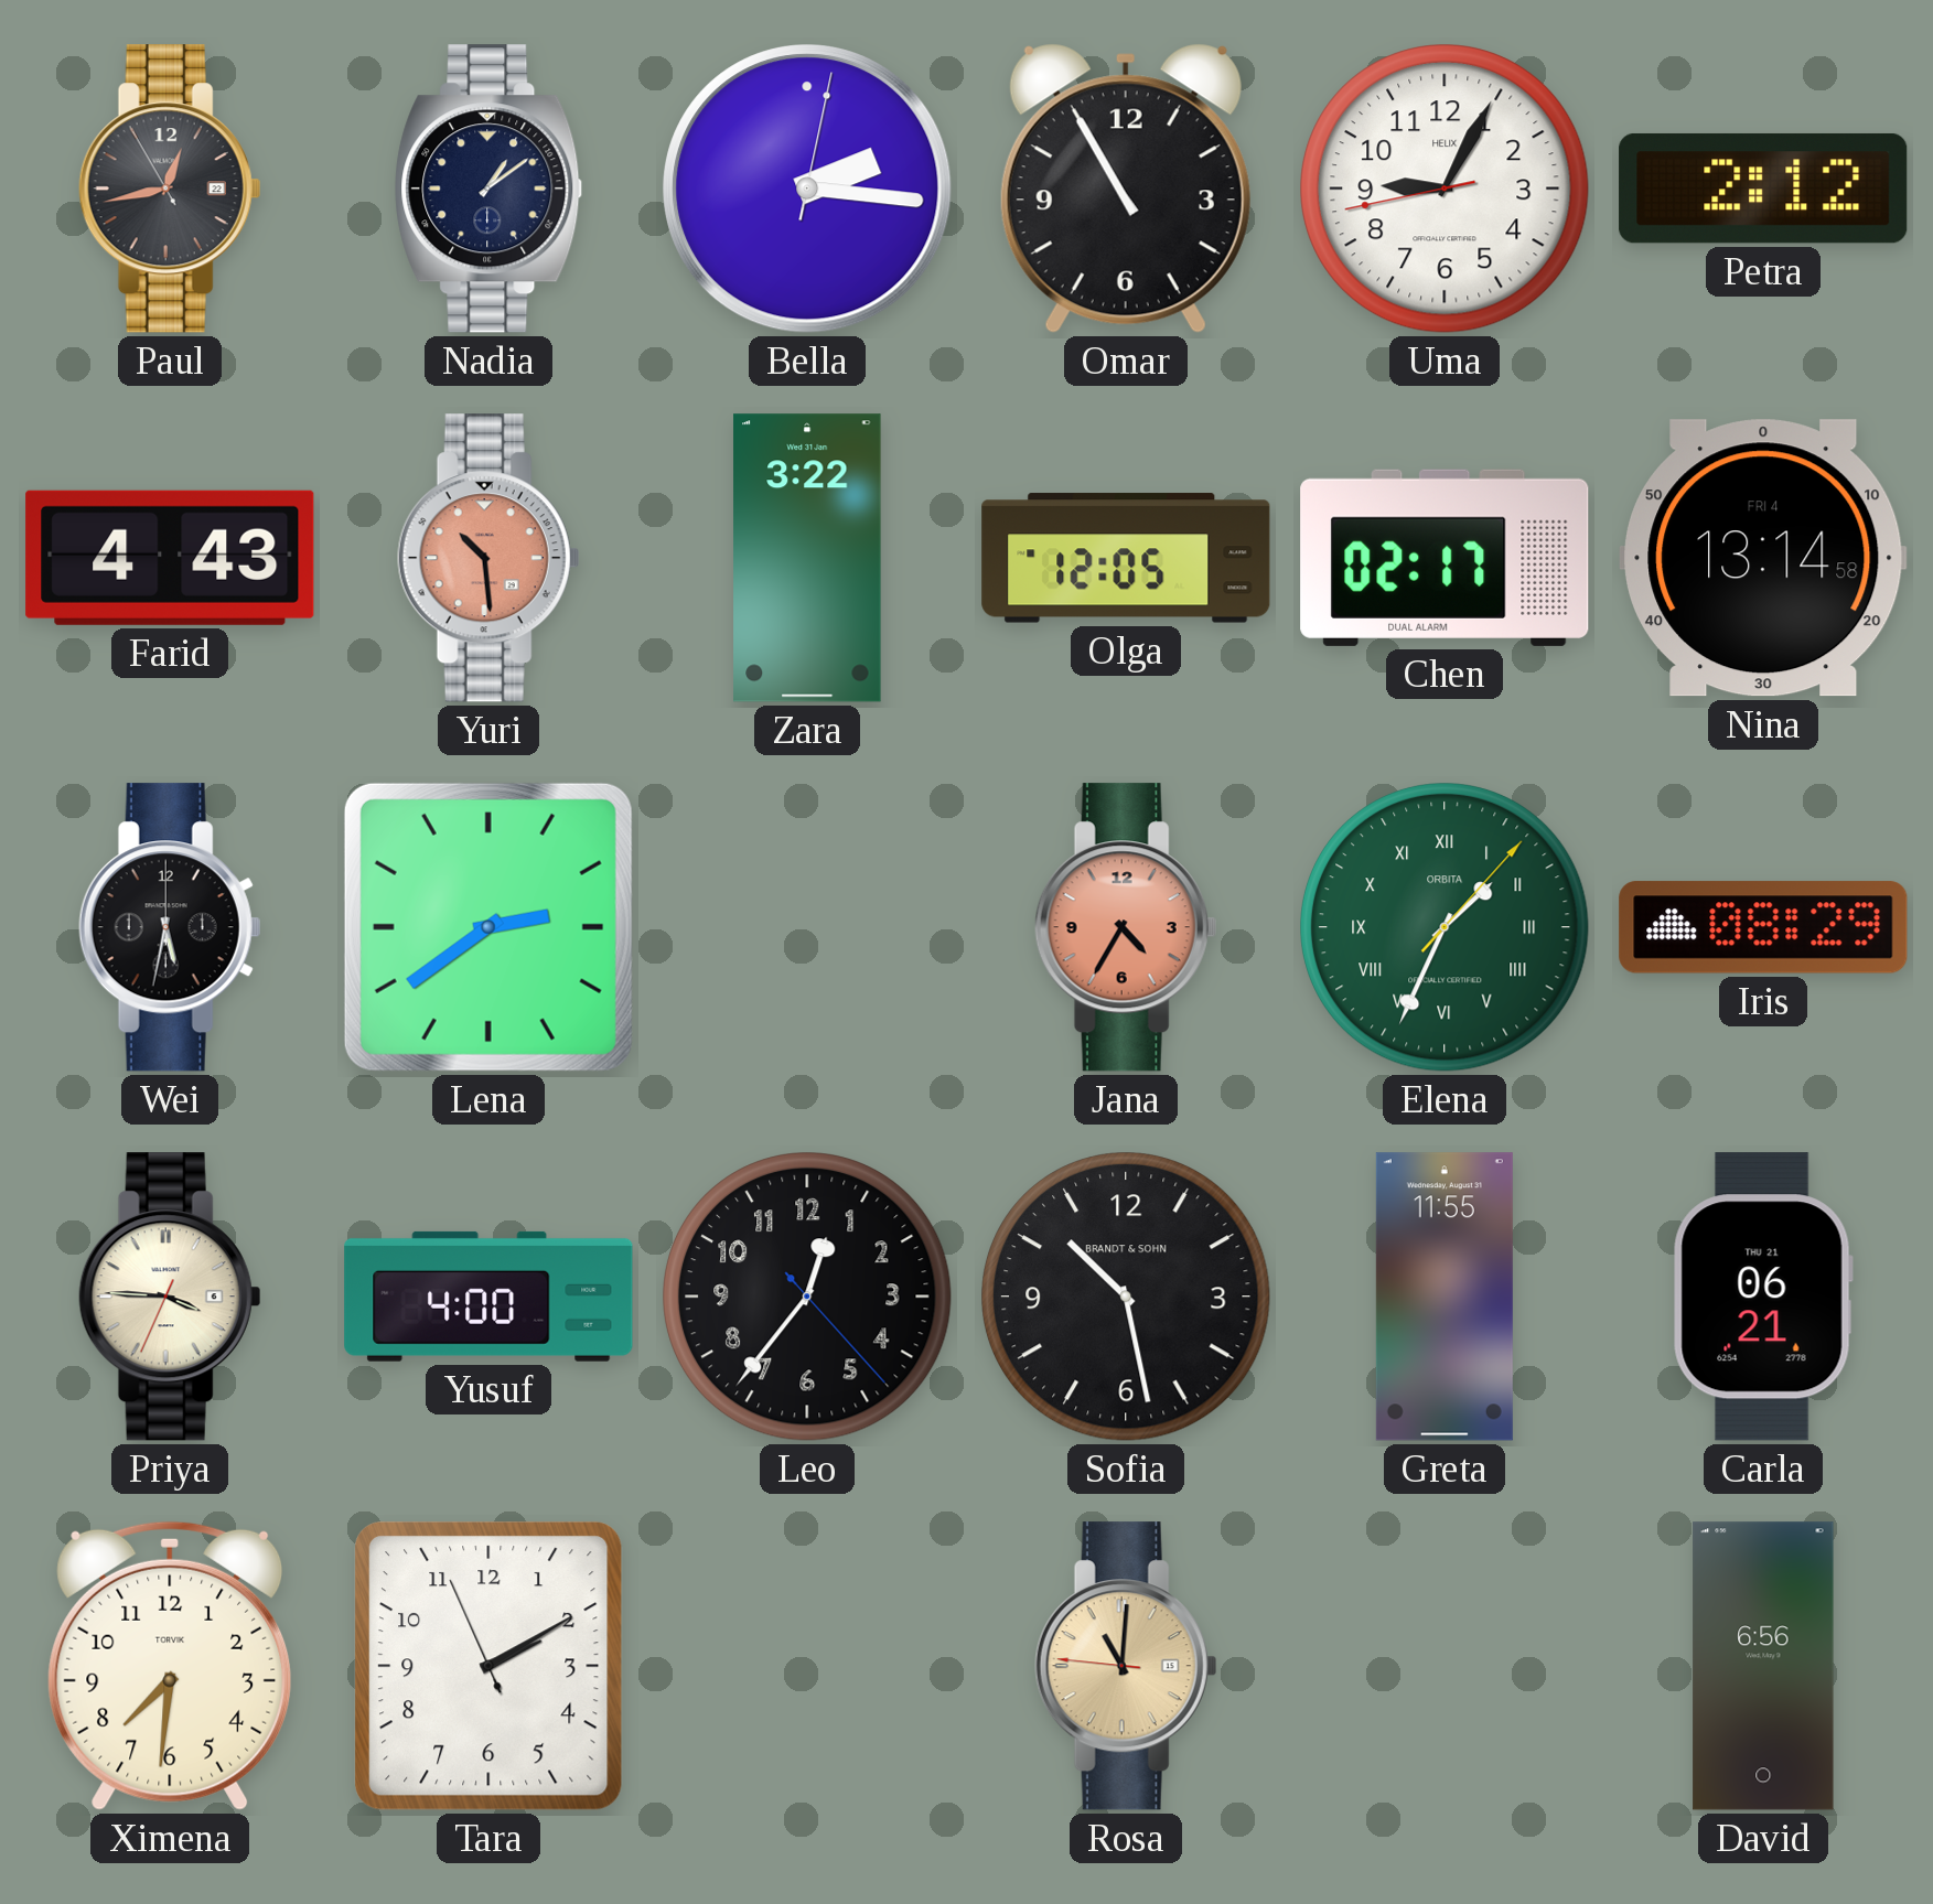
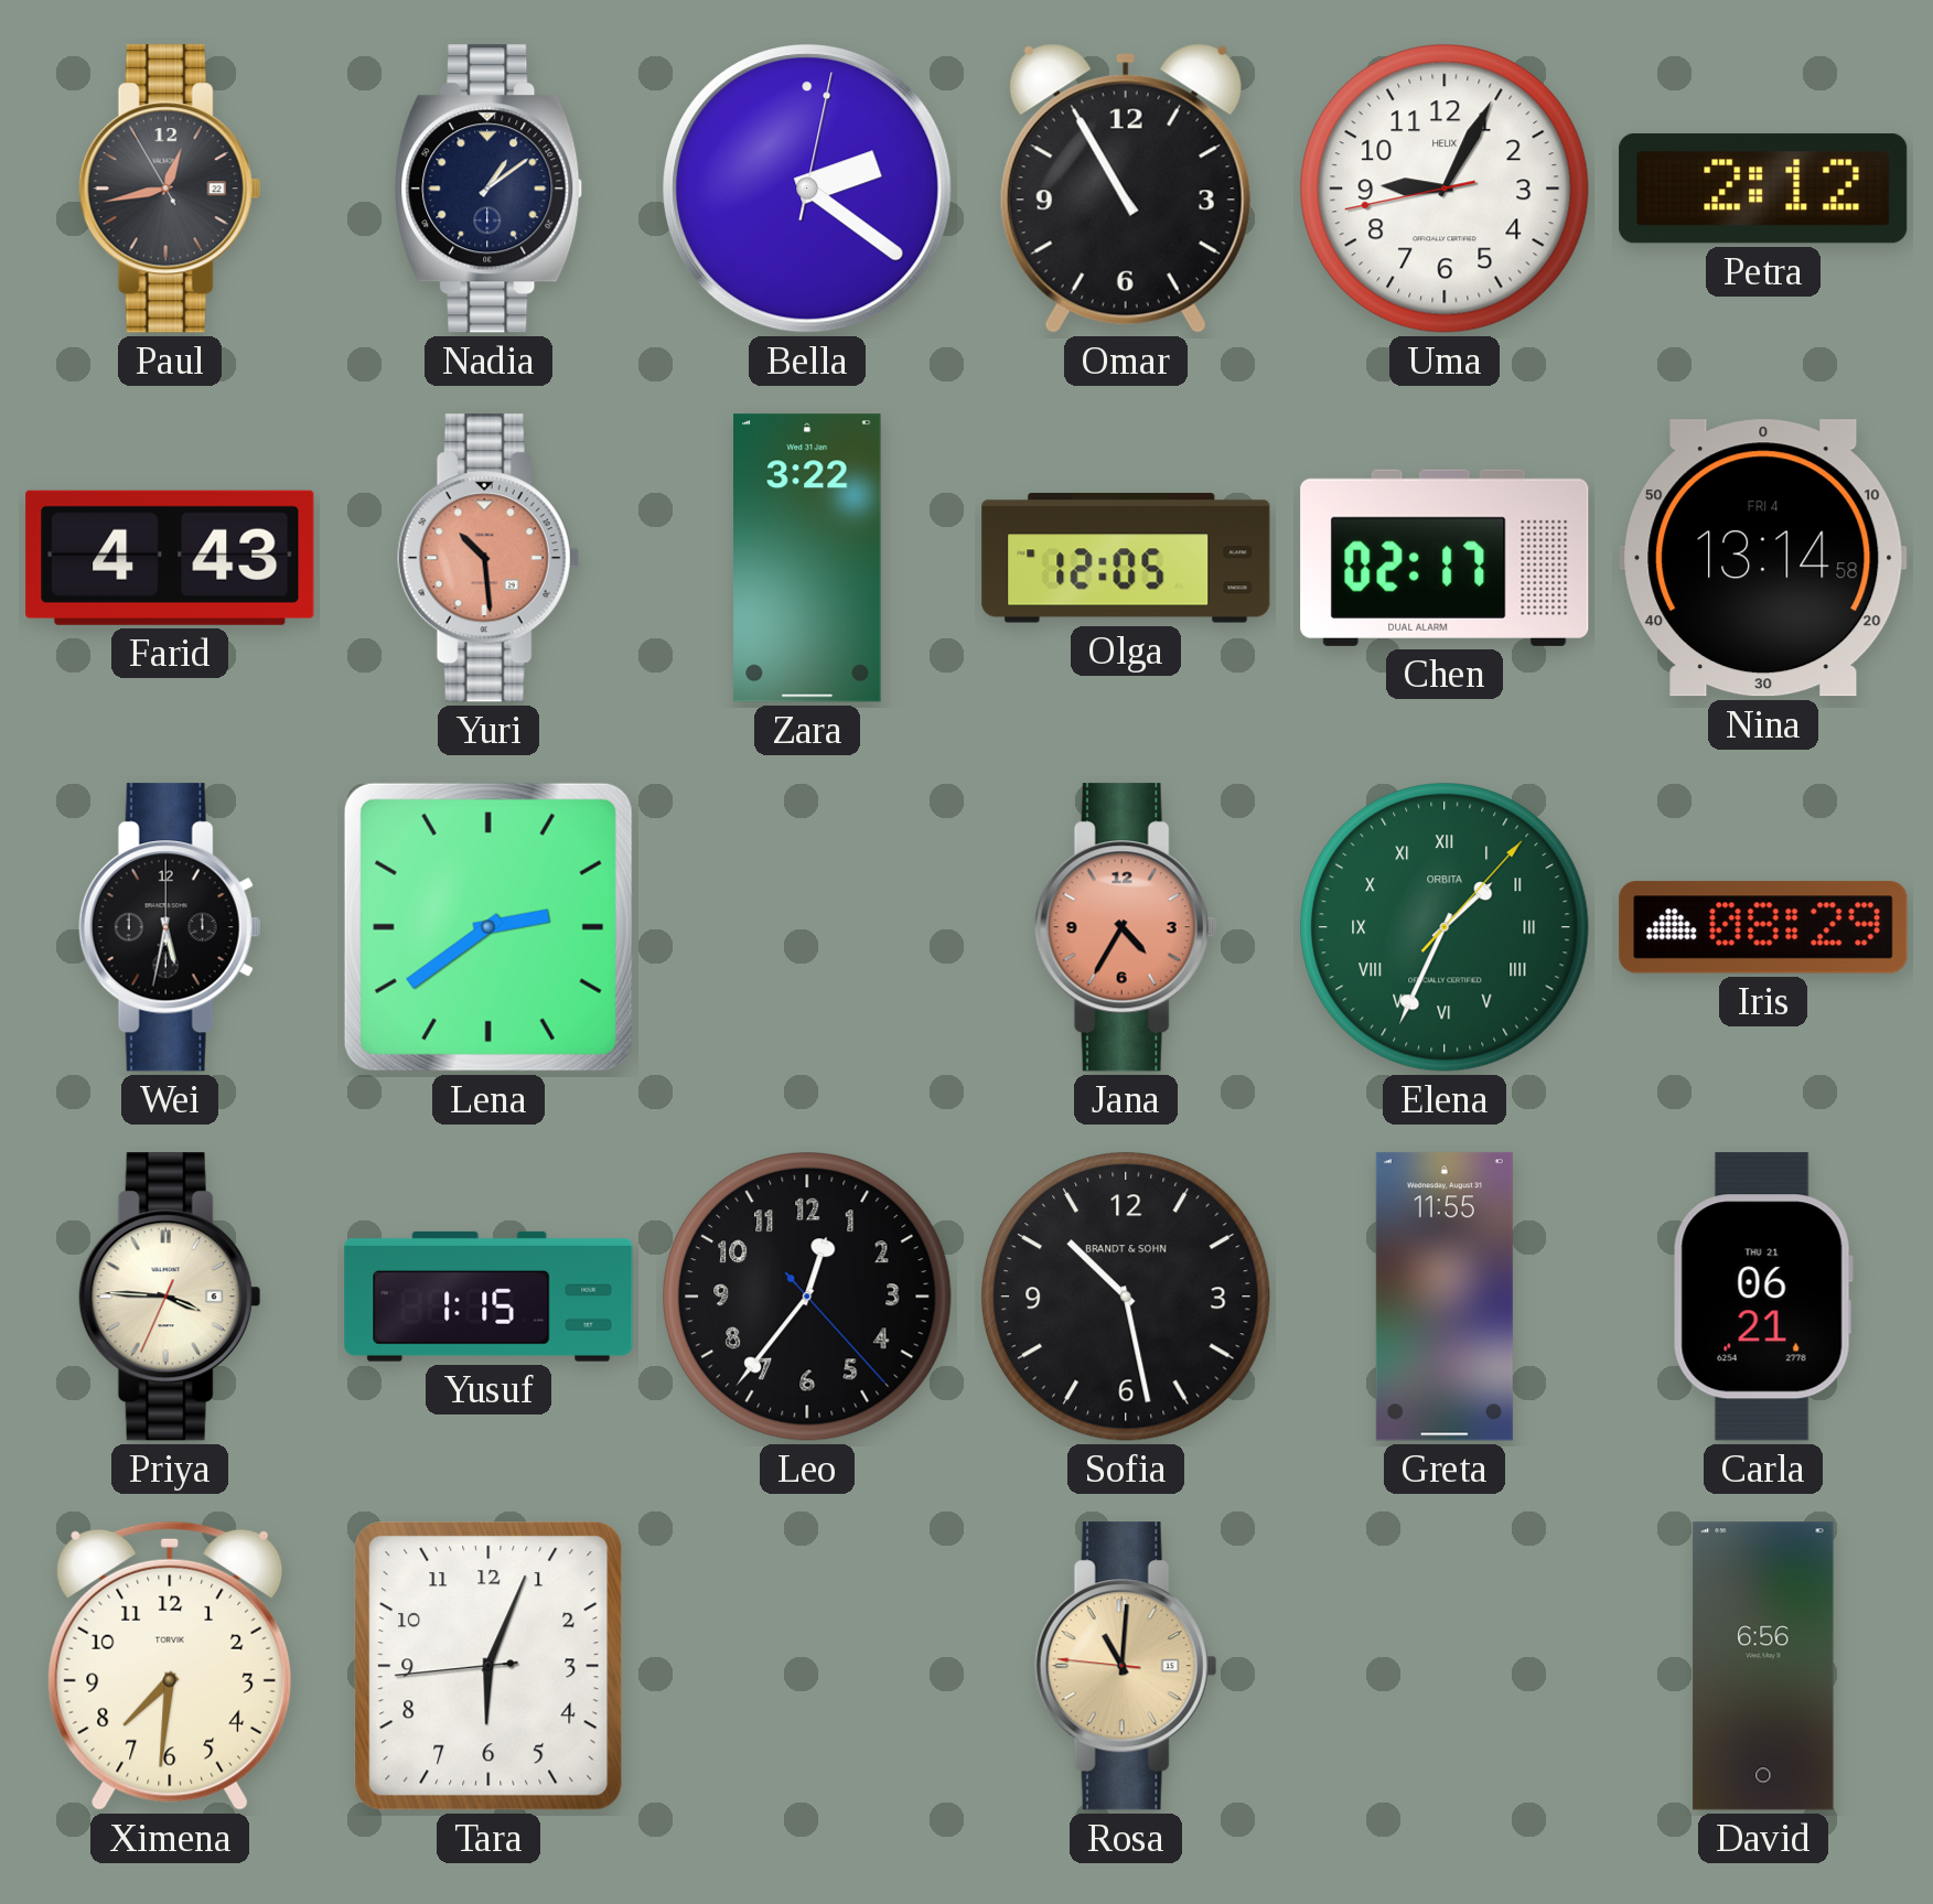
Bella: 2:16 -> 2:21
Yusuf: 4:00 -> 1:15
Tara: 2:09 -> 6:03
